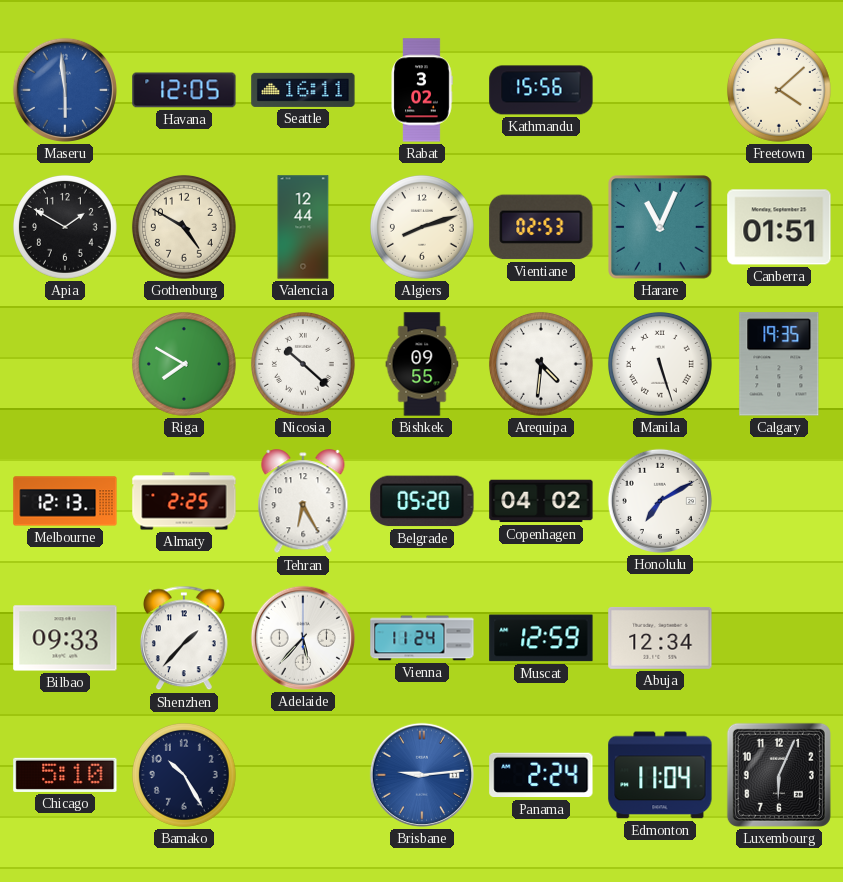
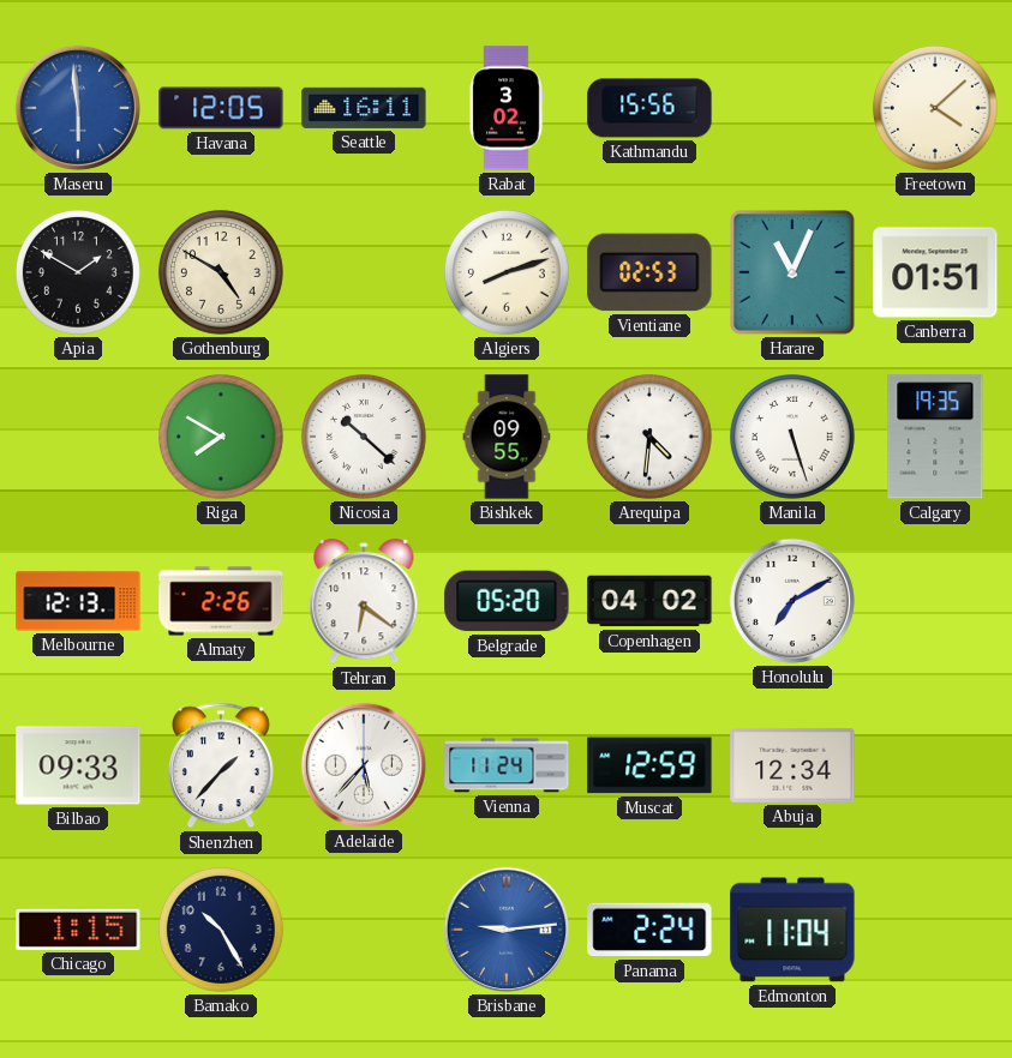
Valencia: 12:44 -> none
Almaty: 2:25 -> 2:26
Tehran: 6:25 -> 6:21
Chicago: 5:10 -> 1:15
Luxembourg: 6:04 -> none
